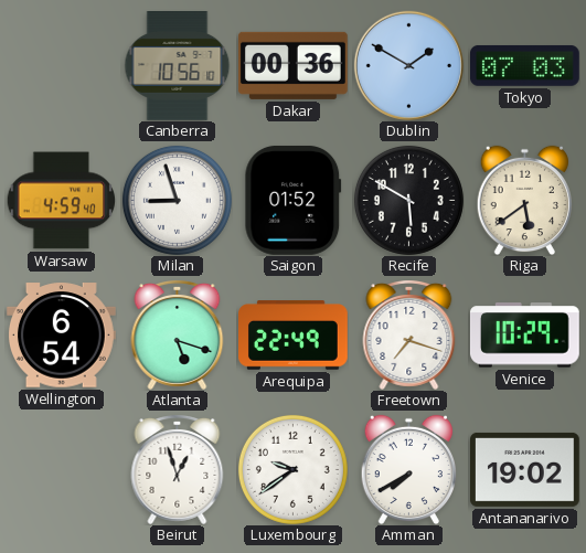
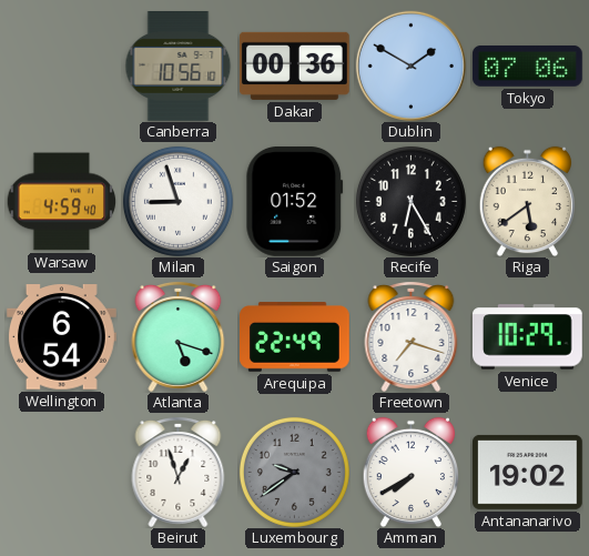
Tokyo: 07:03 -> 07:06
Recife: 5:50 -> 6:25
Luxembourg dial: white -> grey
